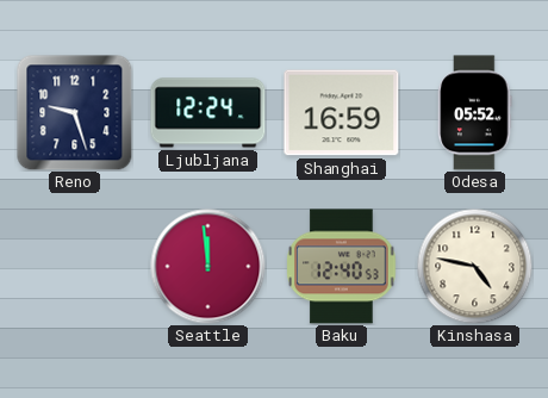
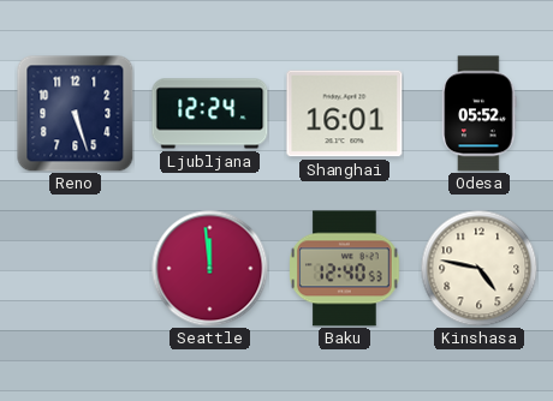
Reno: 9:27 -> 5:27
Shanghai: 16:59 -> 16:01
